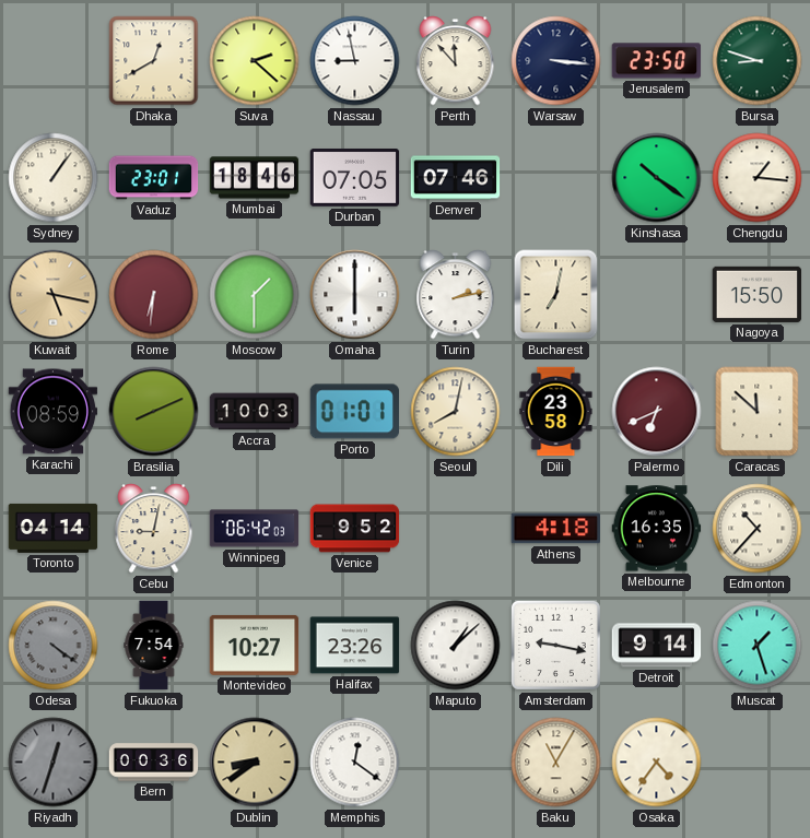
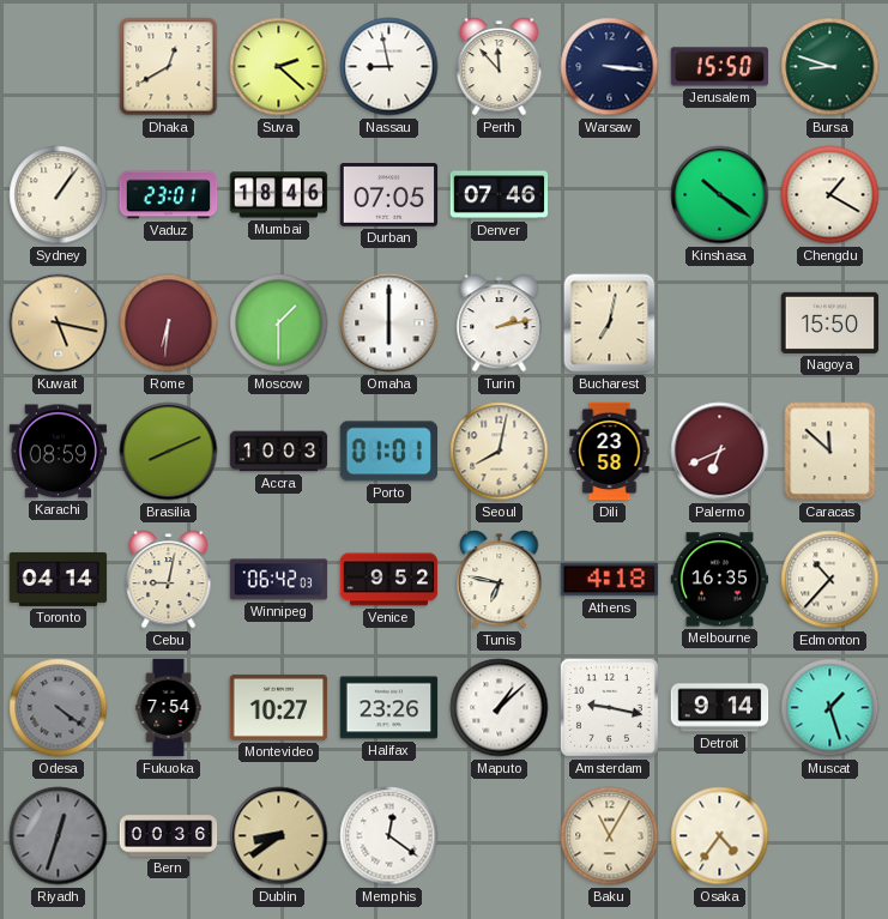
Jerusalem: 23:50 -> 15:50
Chengdu: 1:16 -> 1:20
Tunis: none -> 6:47
